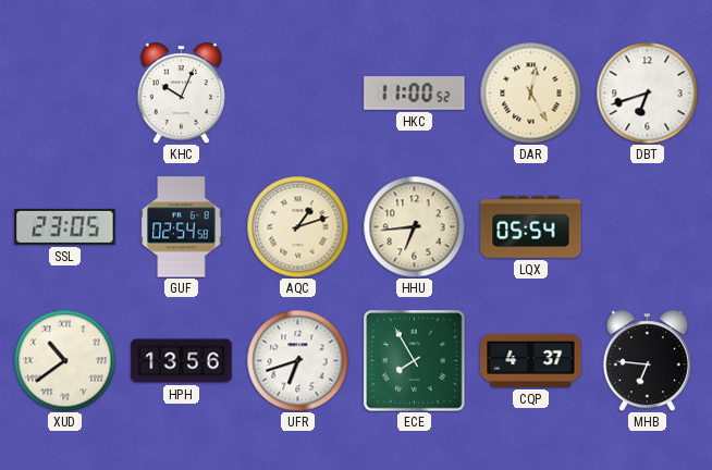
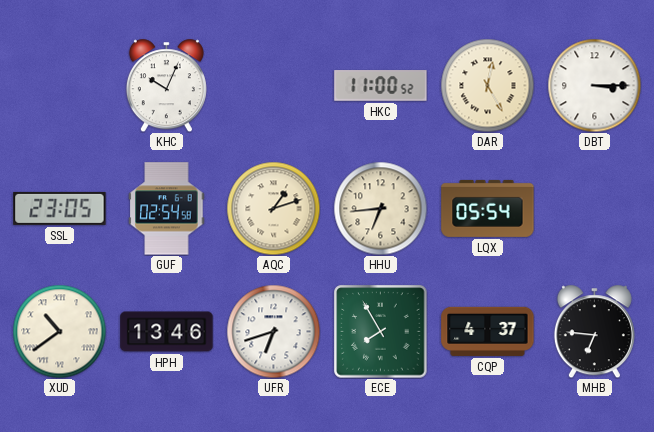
DBT: 6:42 -> 3:15
HPH: 13:56 -> 13:46
